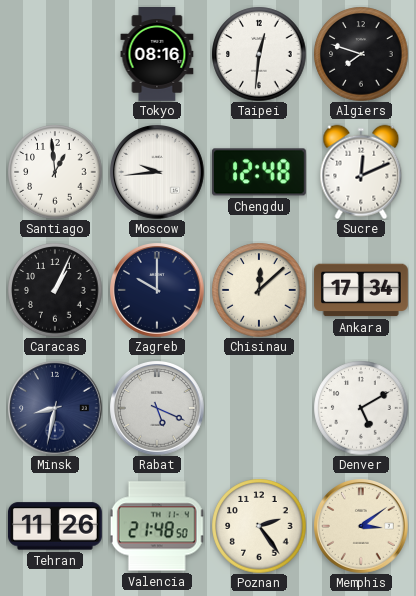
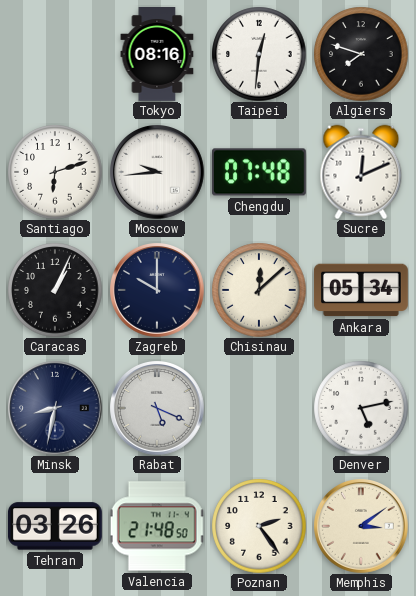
Santiago: 12:59 -> 6:12
Chengdu: 12:48 -> 07:48
Ankara: 17:34 -> 05:34
Denver: 5:10 -> 5:13
Tehran: 11:26 -> 03:26
